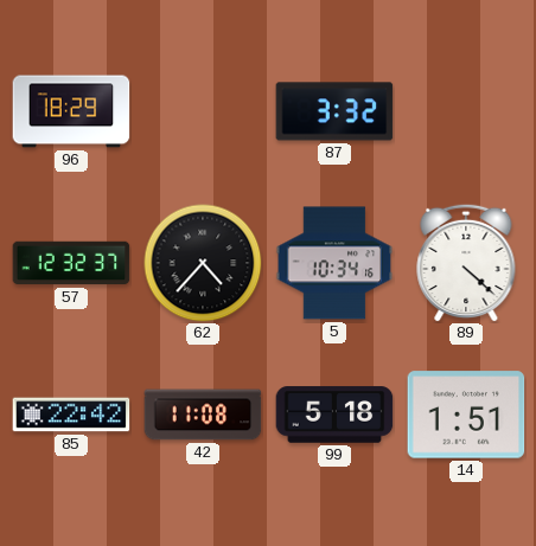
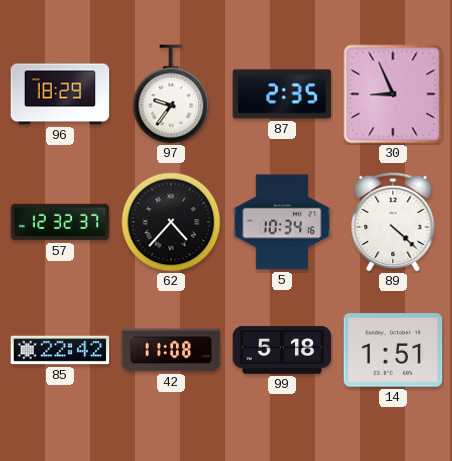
97: none -> 9:36
87: 3:32 -> 2:35
30: none -> 8:56
